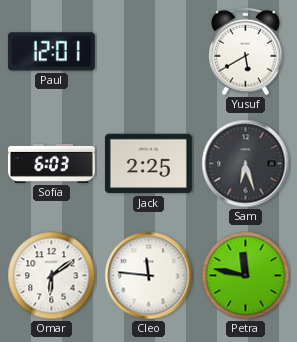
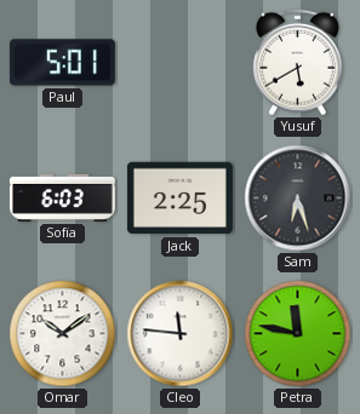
Paul: 12:01 -> 5:01
Omar: 6:09 -> 10:09
